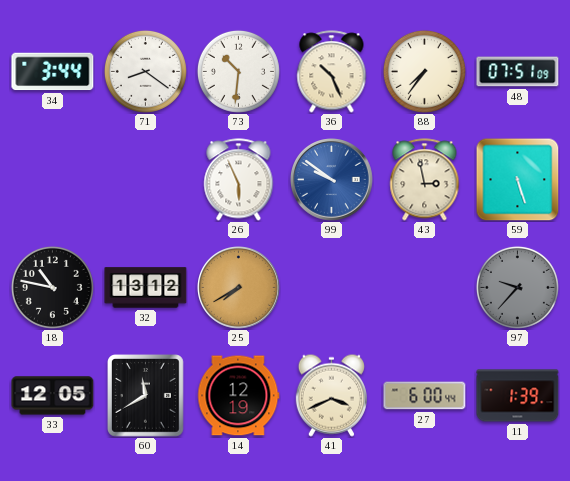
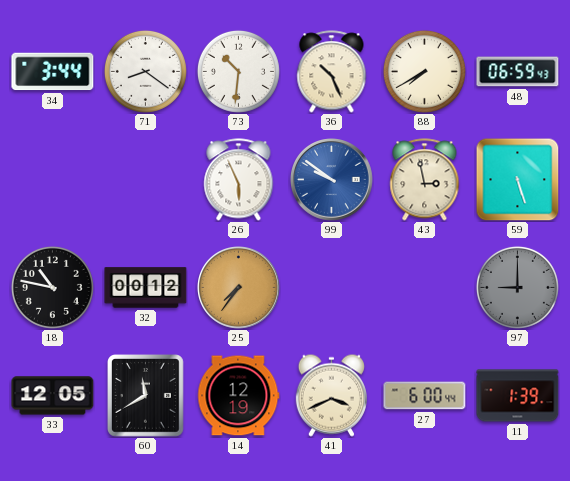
88: 7:36 -> 7:40
48: 07:51 -> 06:59
32: 13:12 -> 00:12
25: 7:40 -> 7:36
97: 9:37 -> 9:00
